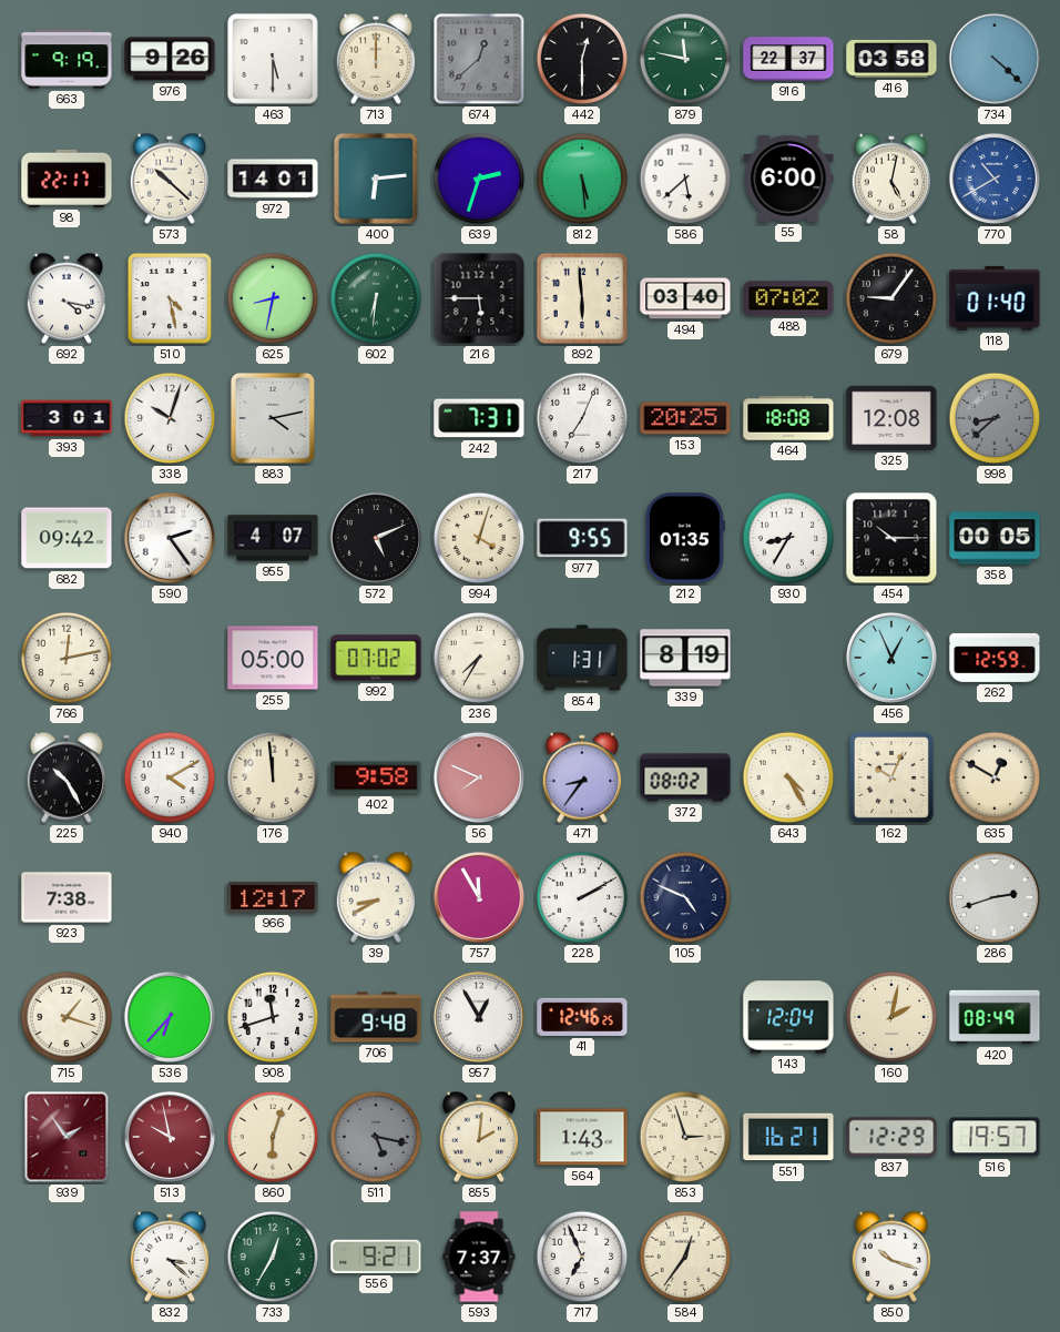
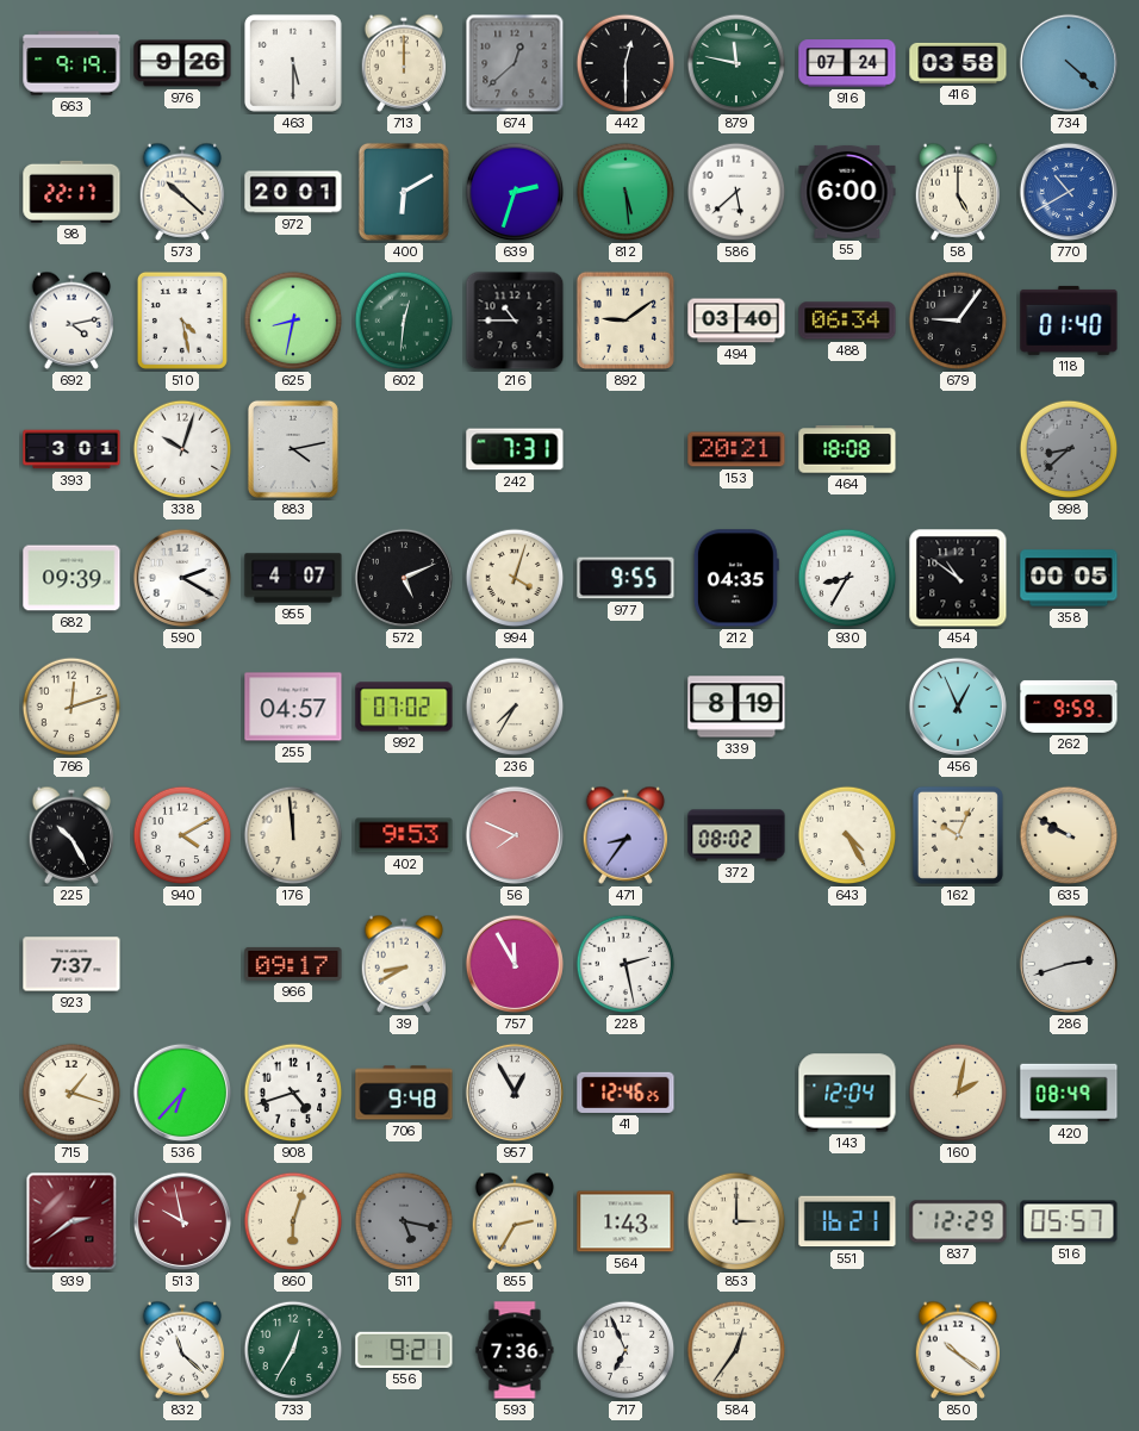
916: 22:37 -> 07:24
972: 14:01 -> 20:01
400: 6:14 -> 6:10
58: 5:02 -> 5:00
692: 4:17 -> 4:13
602: 6:31 -> 12:31
216: 5:45 -> 10:45
892: 5:59 -> 9:09
488: 07:02 -> 06:34
217: 7:04 -> none
153: 20:25 -> 20:21
325: 12:08 -> none
682: 09:42 -> 09:39
590: 2:24 -> 2:20
212: 01:35 -> 04:35
454: 10:15 -> 10:51
766: 12:13 -> 12:12
255: 05:00 -> 04:57
854: 1:31 -> none
262: 12:59 -> 9:59
402: 9:58 -> 9:53
635: 12:50 -> 9:50
923: 7:38 -> 7:37
966: 12:17 -> 09:17
228: 2:10 -> 2:28
105: 4:49 -> none
908: 11:42 -> 4:42
939: 1:54 -> 2:39
855: 2:01 -> 2:35
853: 2:57 -> 3:00
516: 19:57 -> 05:57
832: 3:22 -> 11:22
593: 7:37 -> 7:36
850: 10:18 -> 10:21
